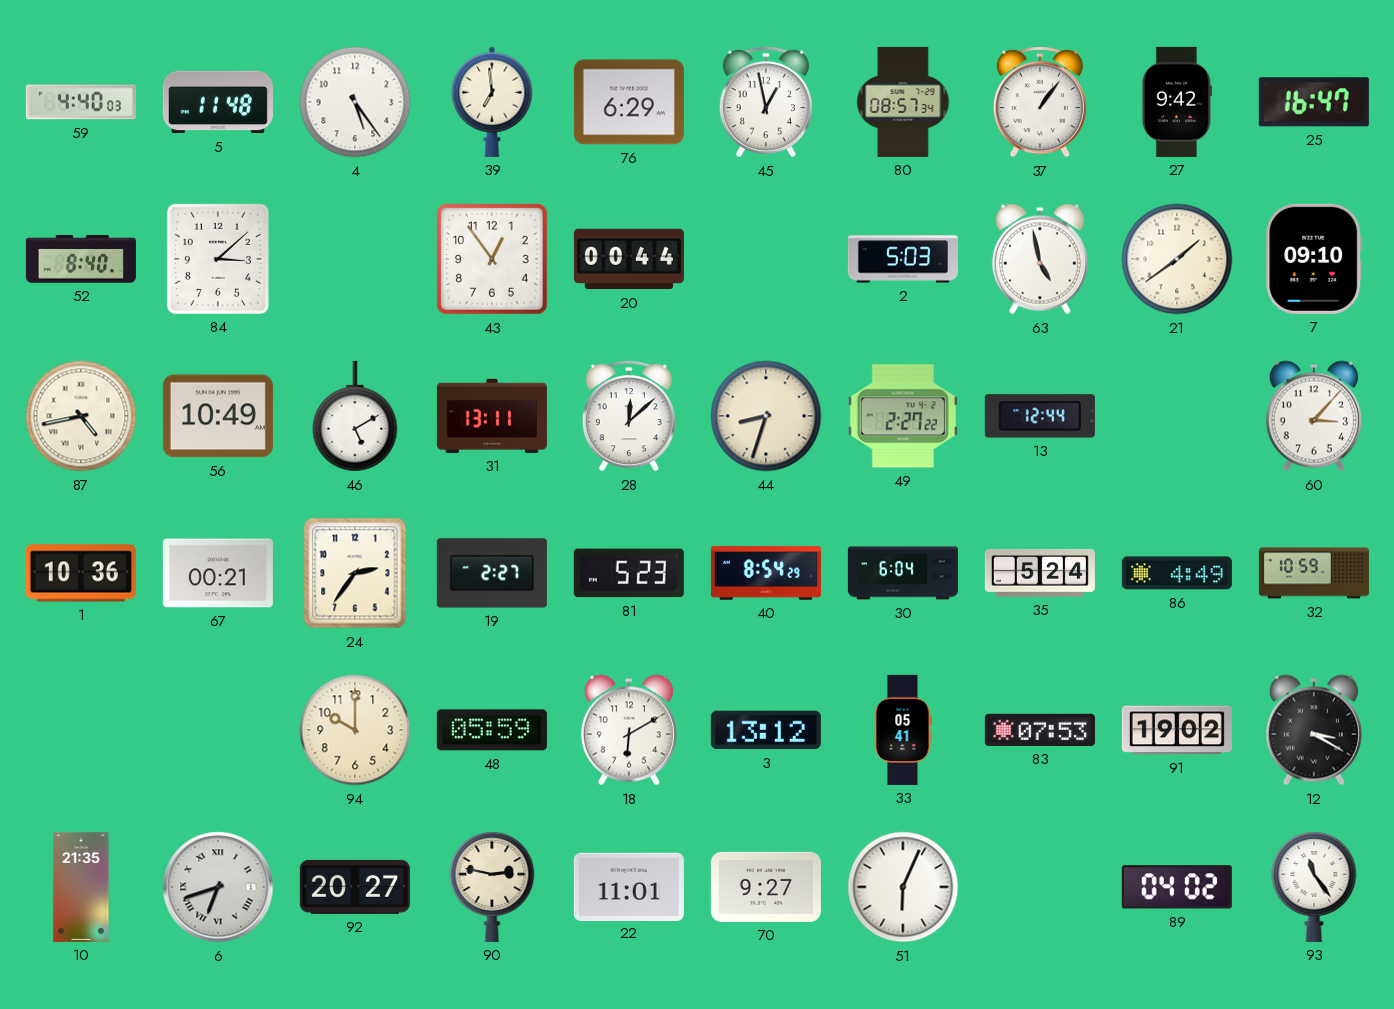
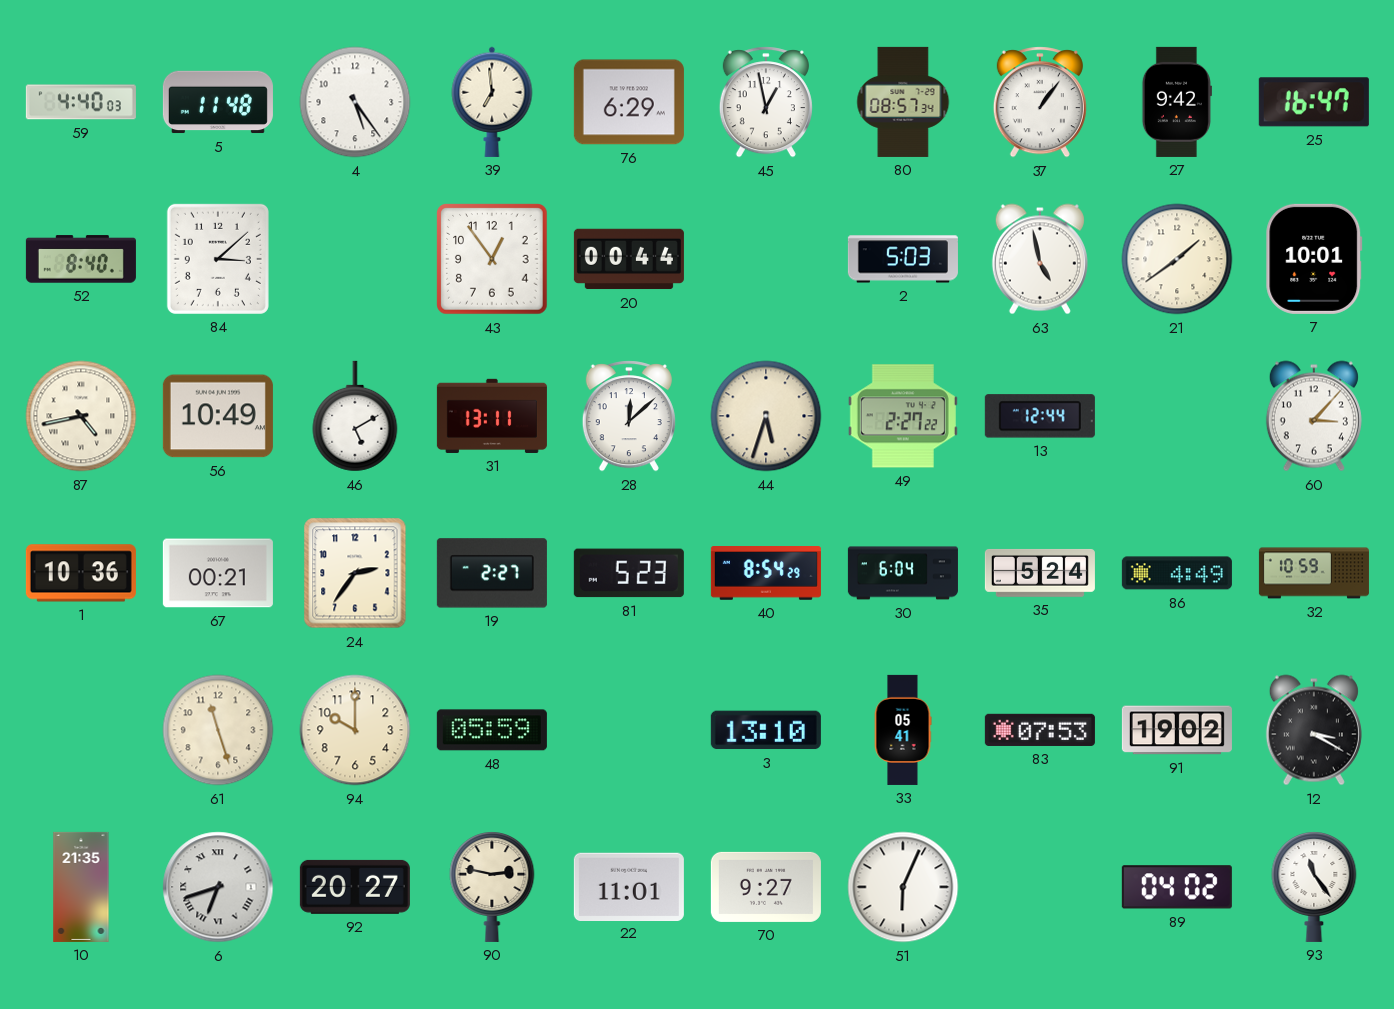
7: 09:10 -> 10:01
44: 8:33 -> 5:33
61: none -> 11:27
18: 6:10 -> none
3: 13:12 -> 13:10
